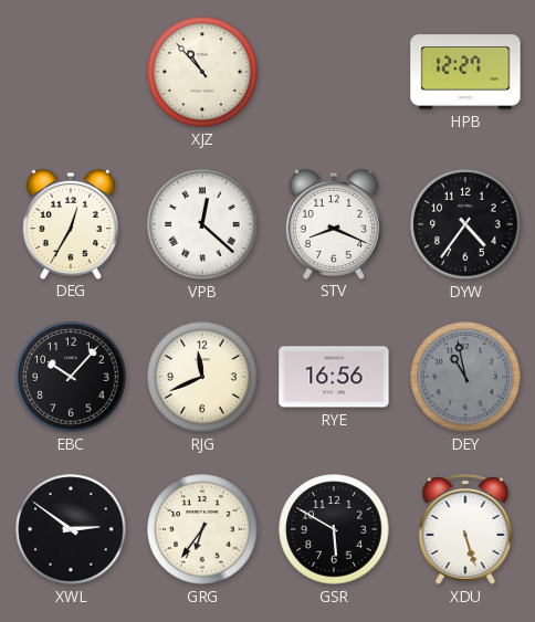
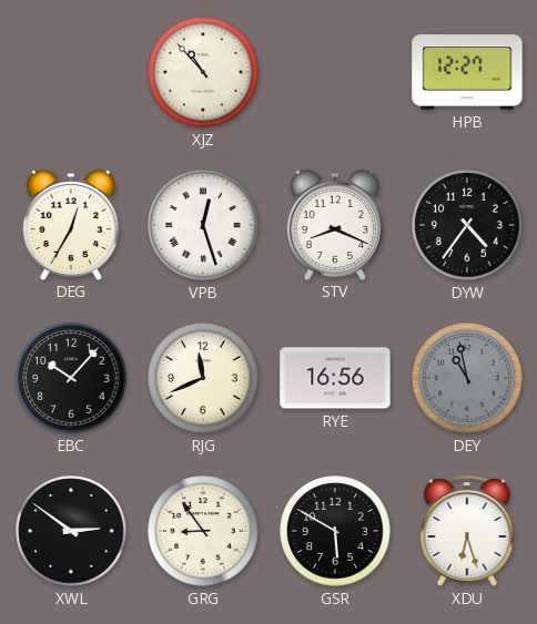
VPB: 12:22 -> 12:27
GRG: 6:36 -> 8:54
XDU: 5:27 -> 6:27
